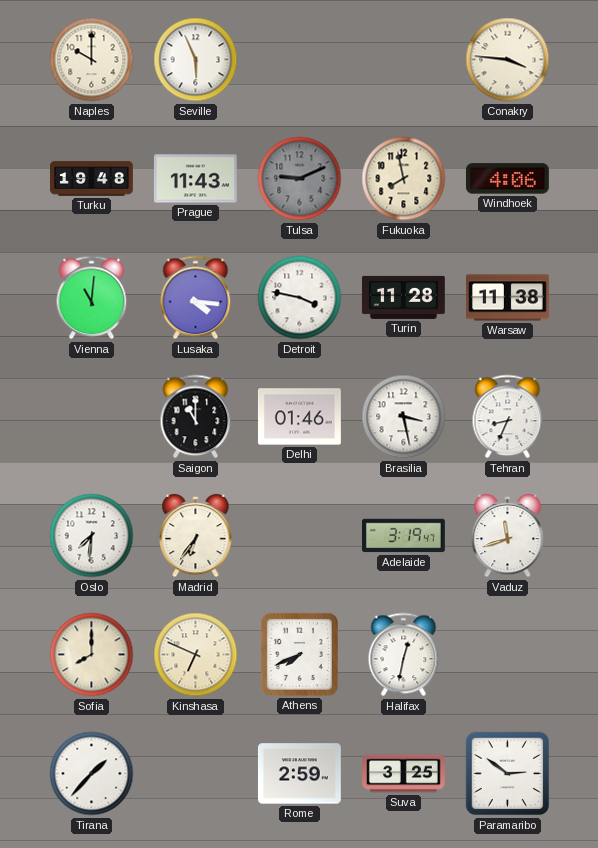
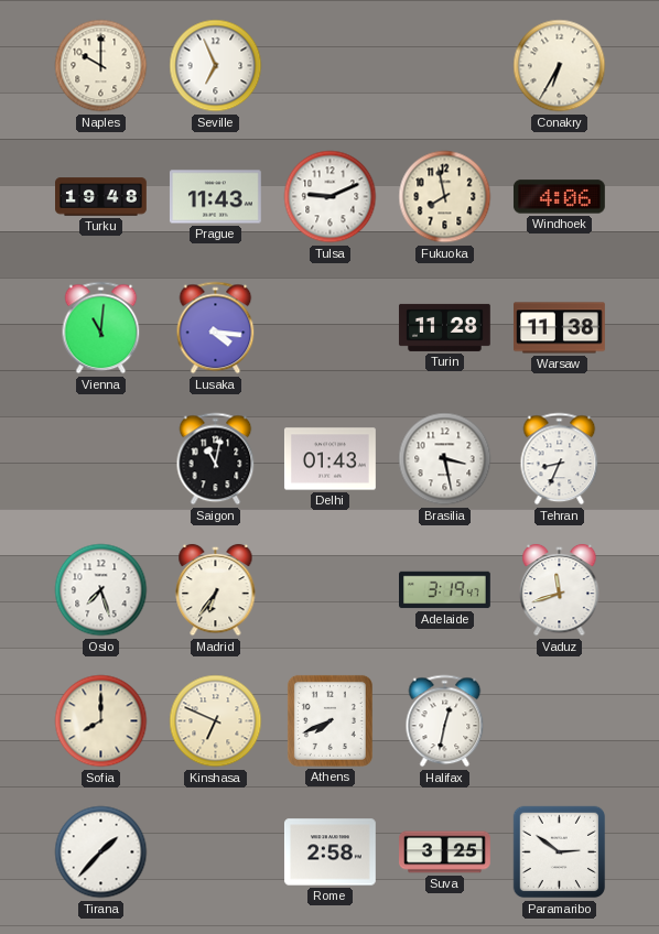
Seville: 5:56 -> 6:56
Conakry: 3:46 -> 6:35
Tulsa dial: grey -> white
Detroit: 3:47 -> none
Saigon: 11:00 -> 11:02
Delhi: 01:46 -> 01:43
Oslo: 7:31 -> 7:27
Rome: 2:59 -> 2:58
